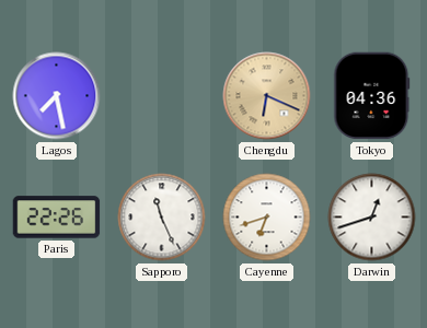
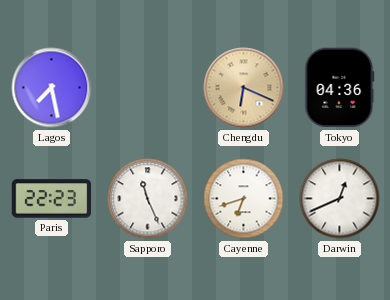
Paris: 22:26 -> 22:23
Darwin: 12:42 -> 12:41
